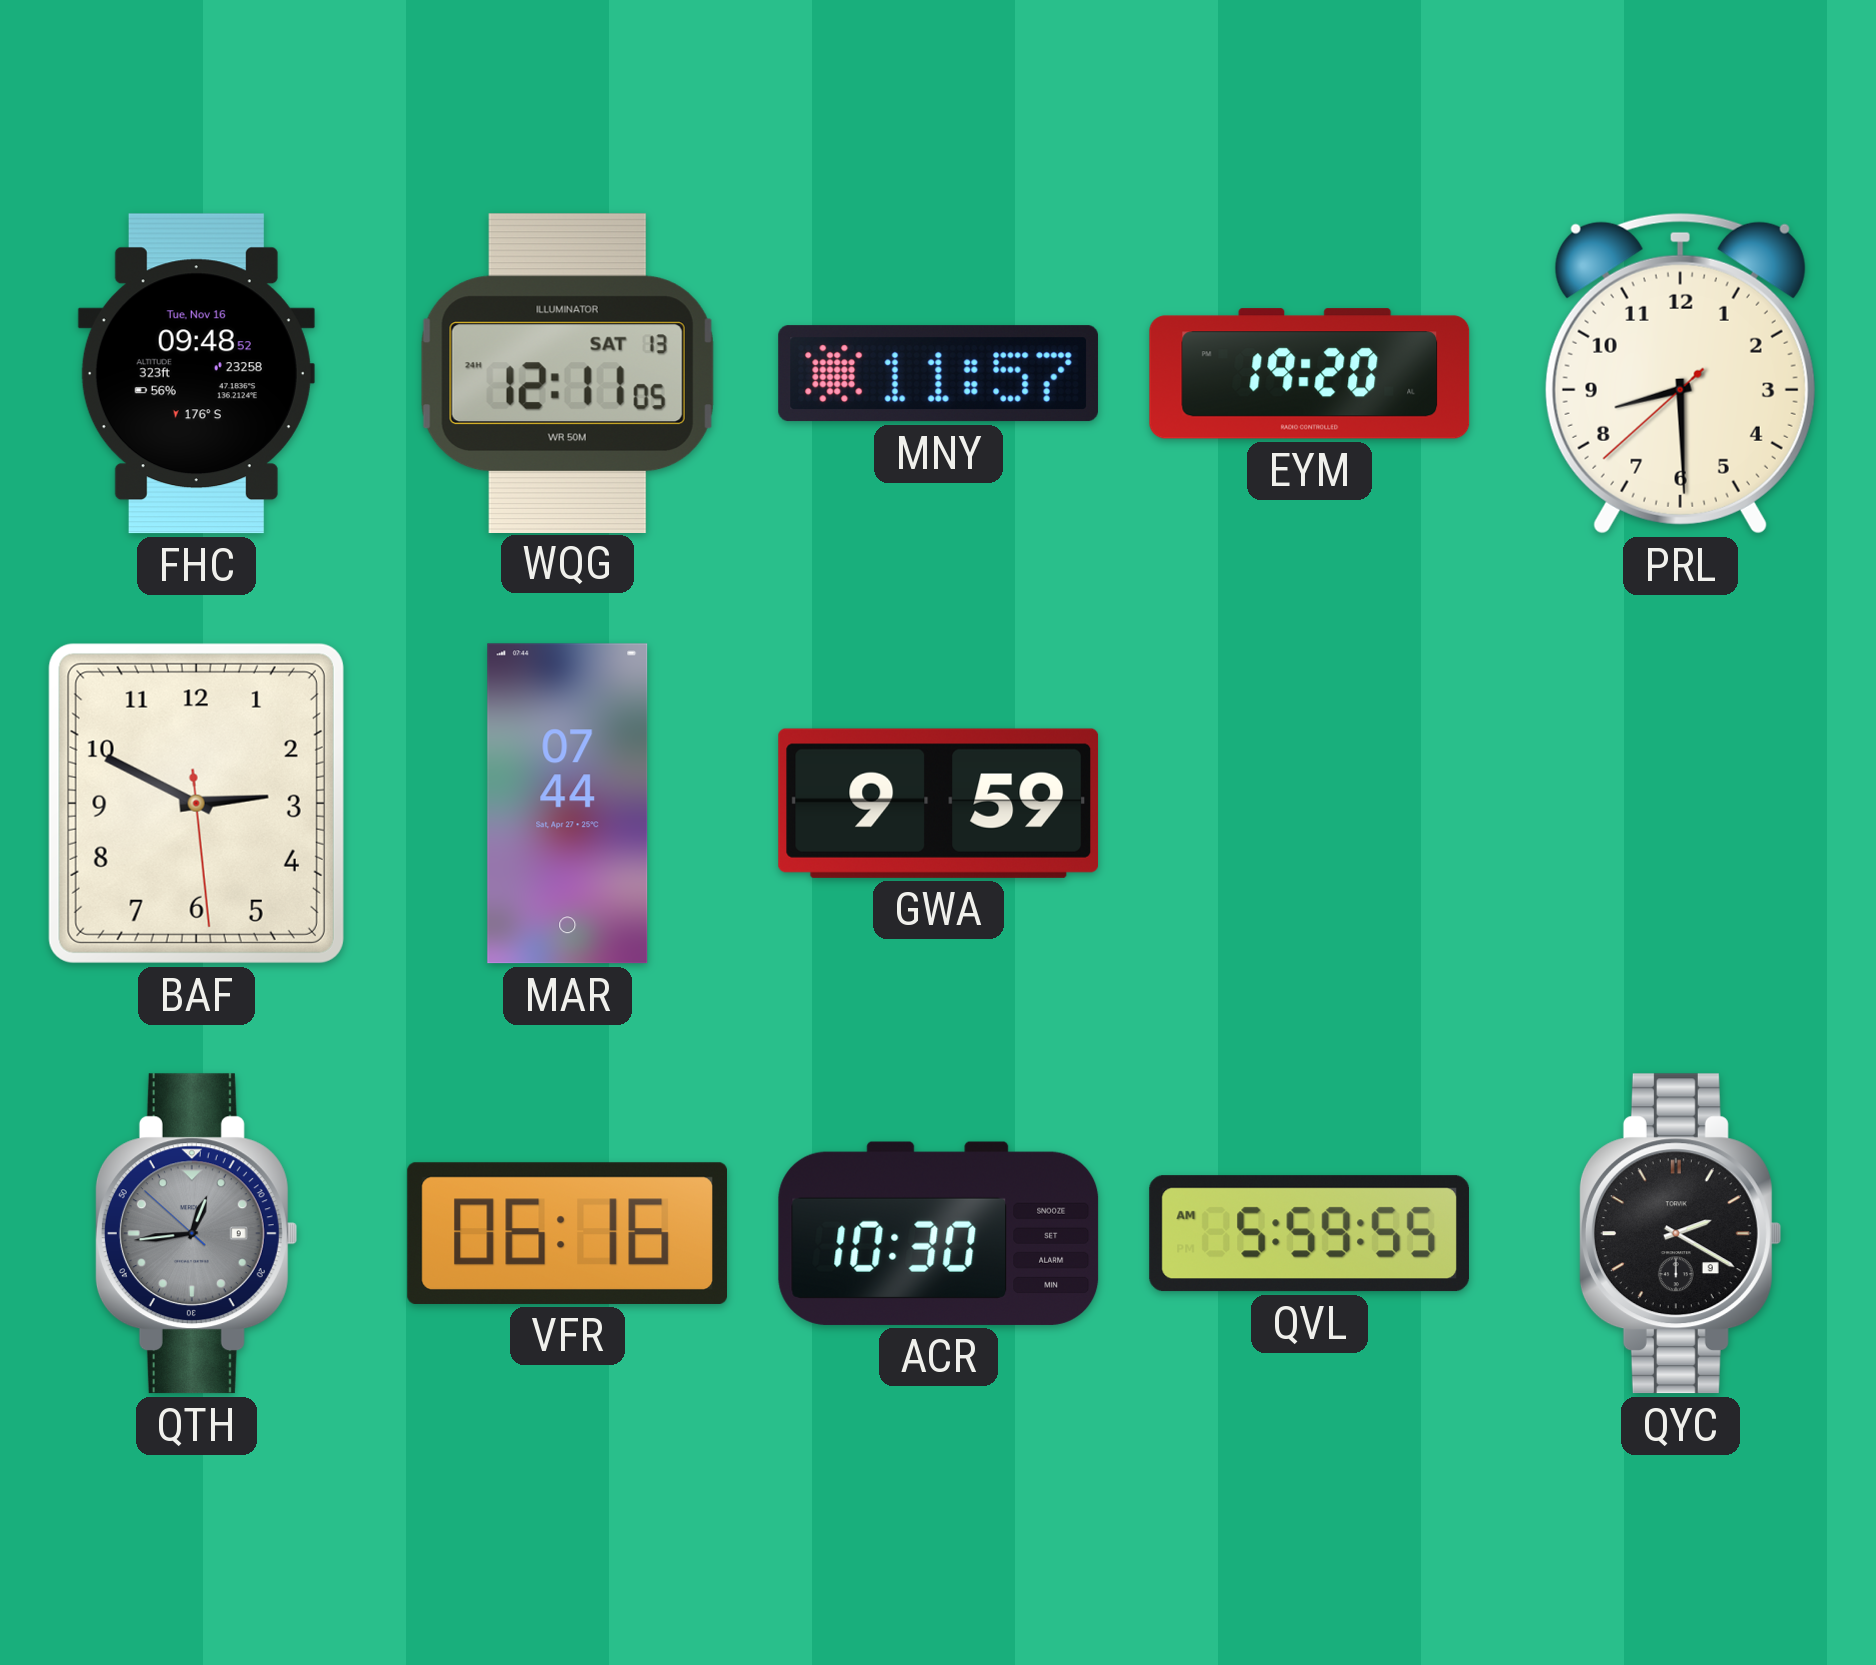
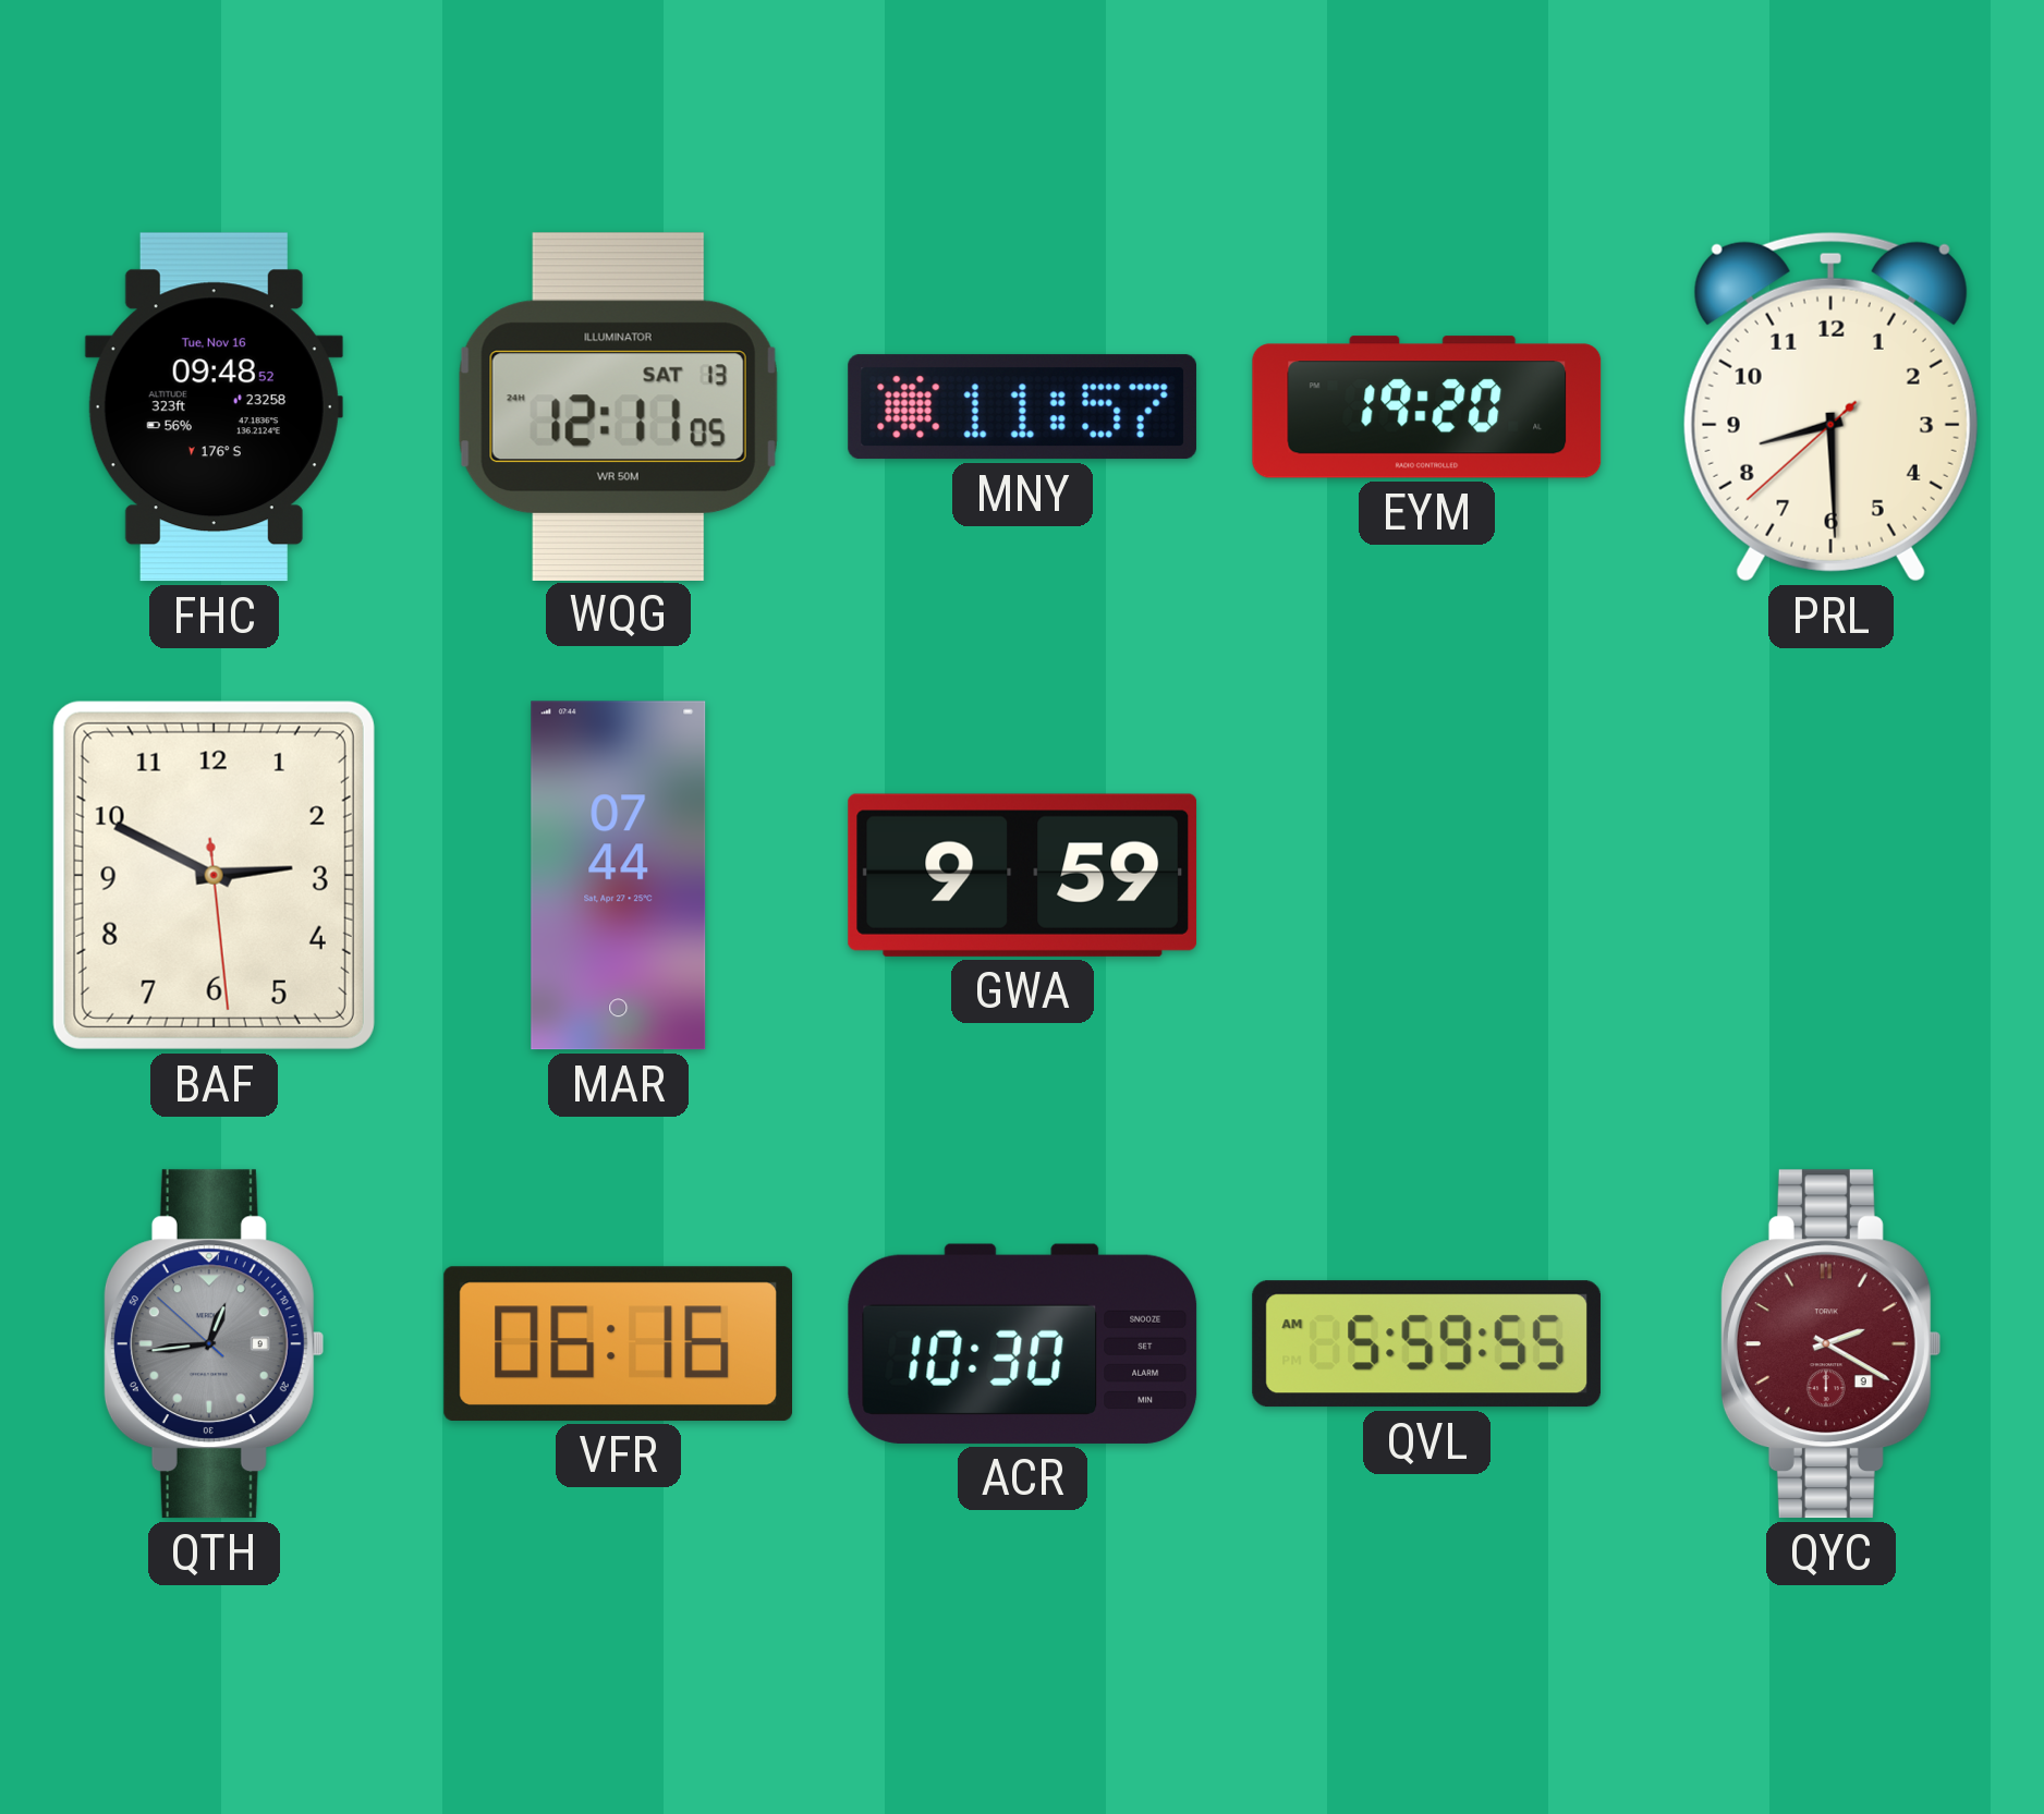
QYC dial: black -> burgundy
